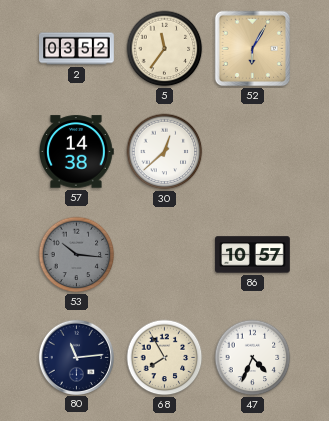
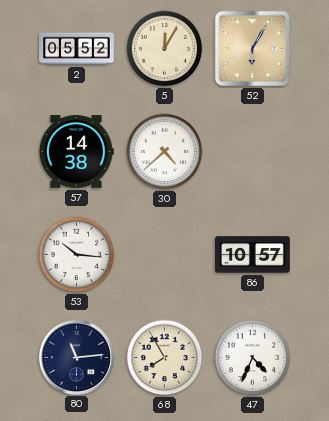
2: 03:52 -> 05:52
5: 11:36 -> 12:05
30: 12:38 -> 4:38
53 dial: grey -> white
